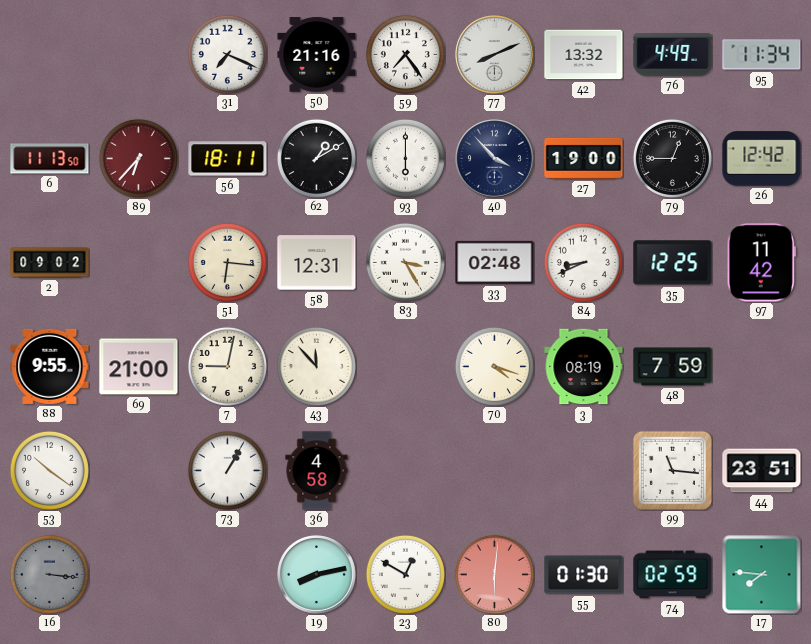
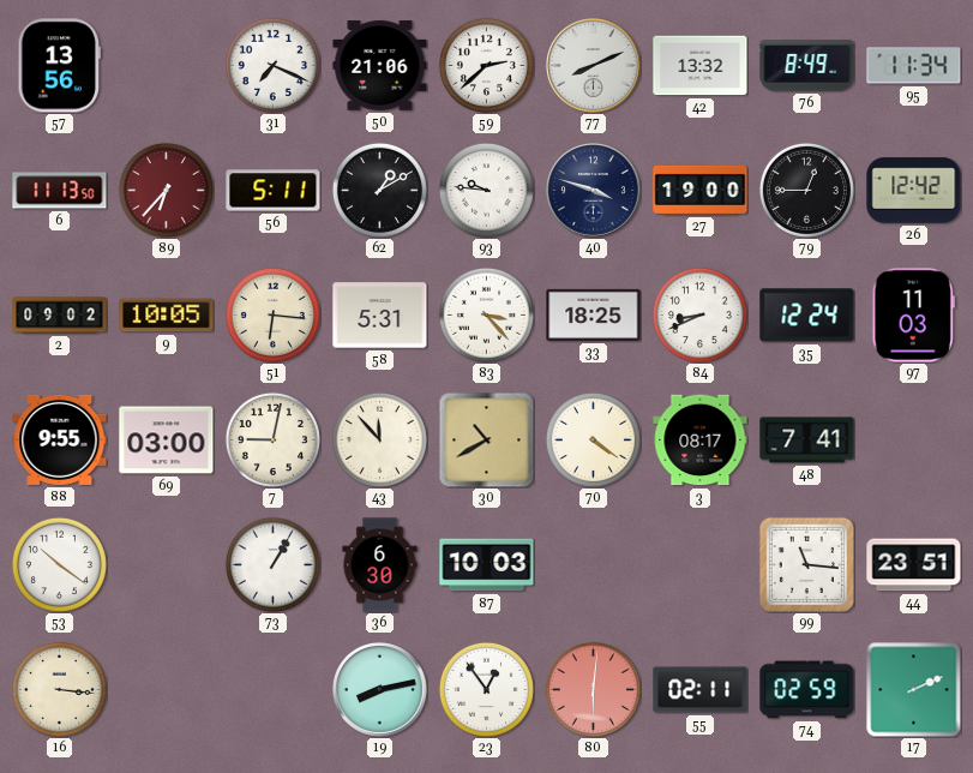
57: none -> 13:56
50: 21:16 -> 21:06
59: 7:24 -> 2:38
76: 4:49 -> 8:49
56: 18:11 -> 5:11
93: 6:00 -> 9:46
40: 3:53 -> 3:48
9: none -> 10:05
58: 12:31 -> 5:31
83: 3:25 -> 3:23
33: 02:48 -> 18:25
35: 12:25 -> 12:24
97: 11:42 -> 11:03
69: 21:00 -> 03:00
30: none -> 10:40
70: 4:18 -> 4:21
3: 08:19 -> 08:17
48: 7:59 -> 7:41
36: 4:58 -> 6:30
87: none -> 10:03
16 dial: grey -> cream
23: 12:50 -> 12:54
55: 01:30 -> 02:11
17: 7:46 -> 2:11
